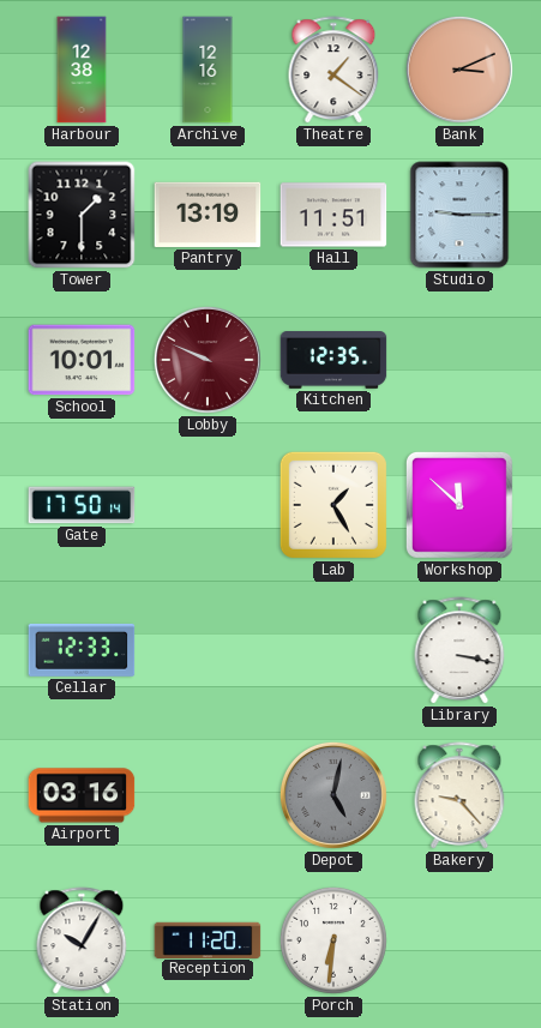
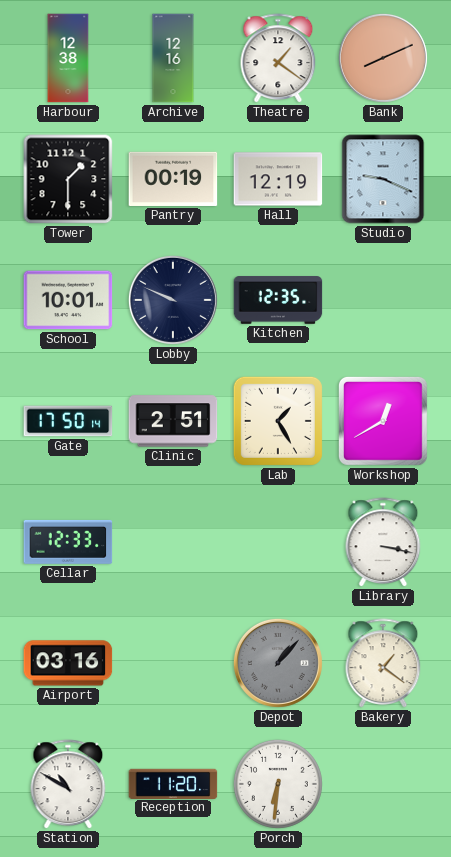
Bank: 3:11 -> 8:11
Pantry: 13:19 -> 00:19
Hall: 11:51 -> 12:19
Studio: 9:15 -> 9:19
Lobby dial: burgundy -> navy
Clinic: none -> 2:51
Workshop: 11:52 -> 12:40
Depot: 5:02 -> 1:07
Bakery: 9:23 -> 1:21
Station: 10:05 -> 10:50
